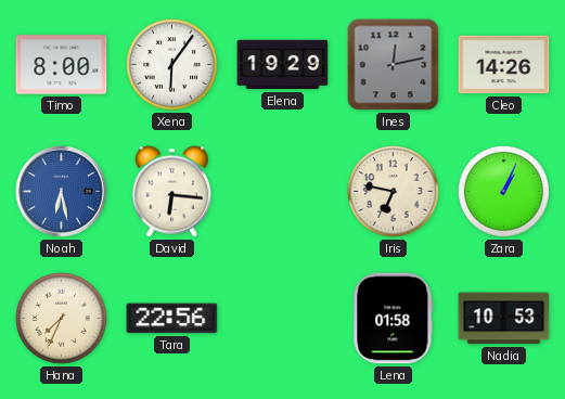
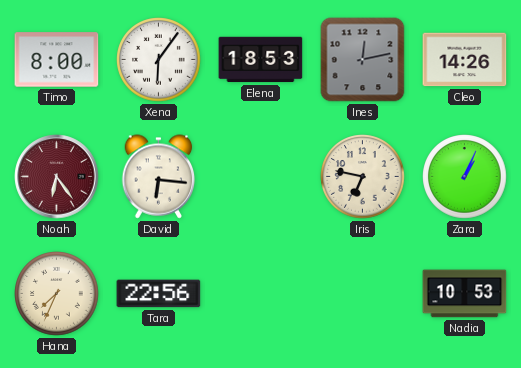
Elena: 19:29 -> 18:53
Noah: 6:28 -> 6:24
Noah dial: blue -> burgundy
Lena: 01:58 -> none
